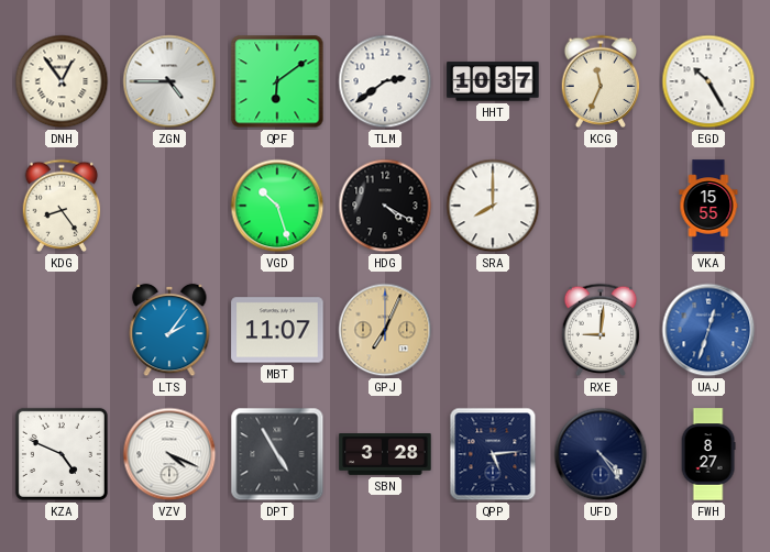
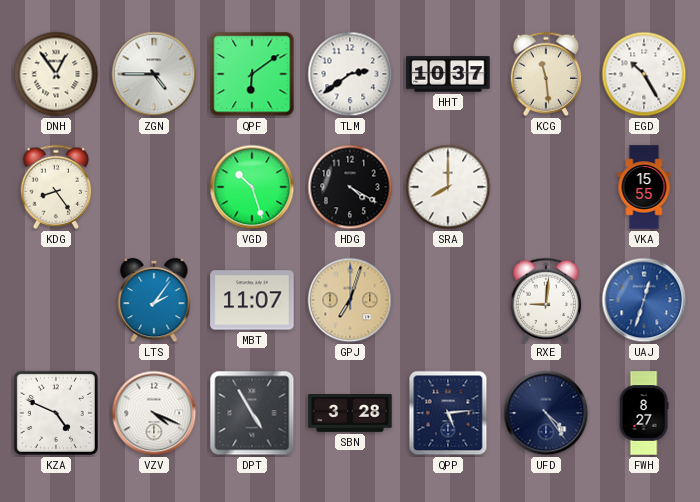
KCG: 11:34 -> 11:29
GPJ: 7:04 -> 7:03
